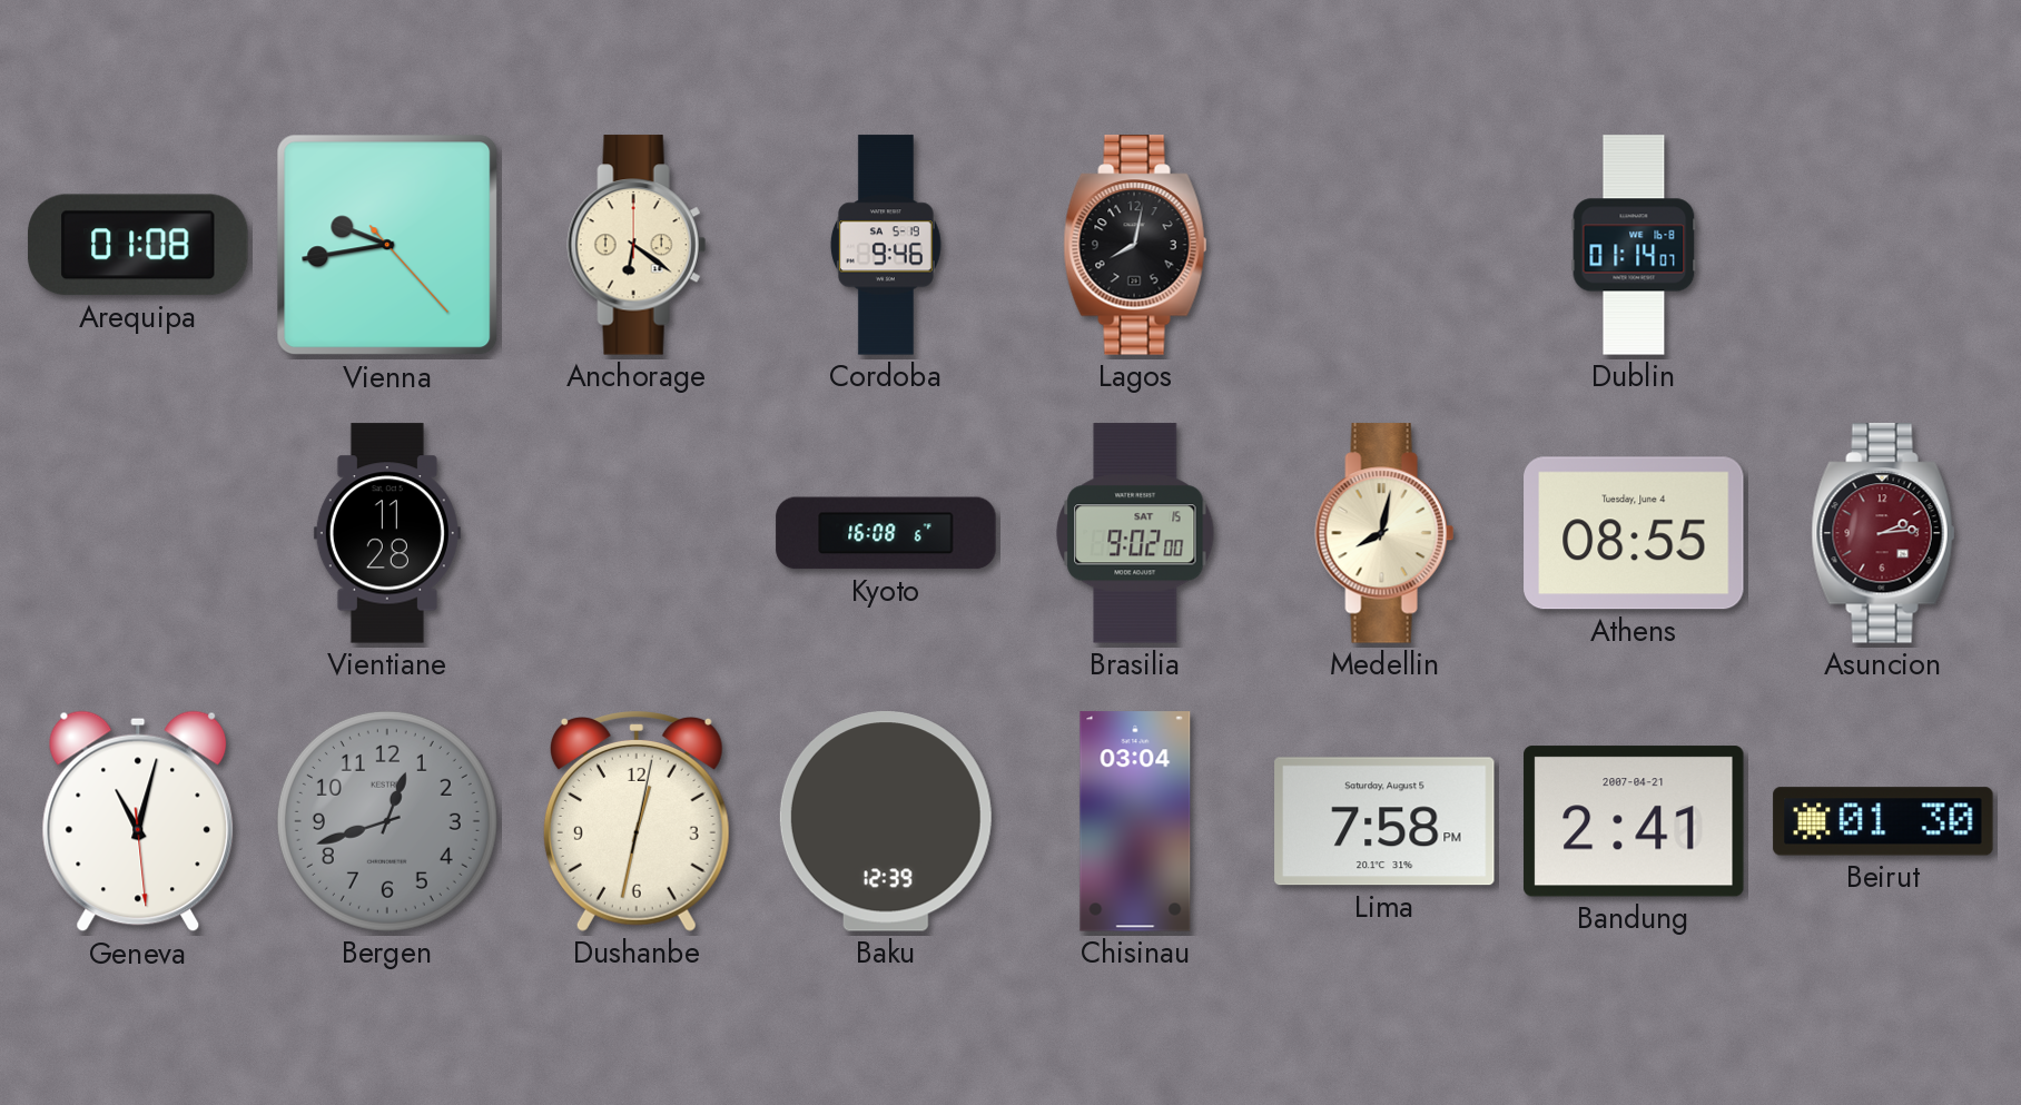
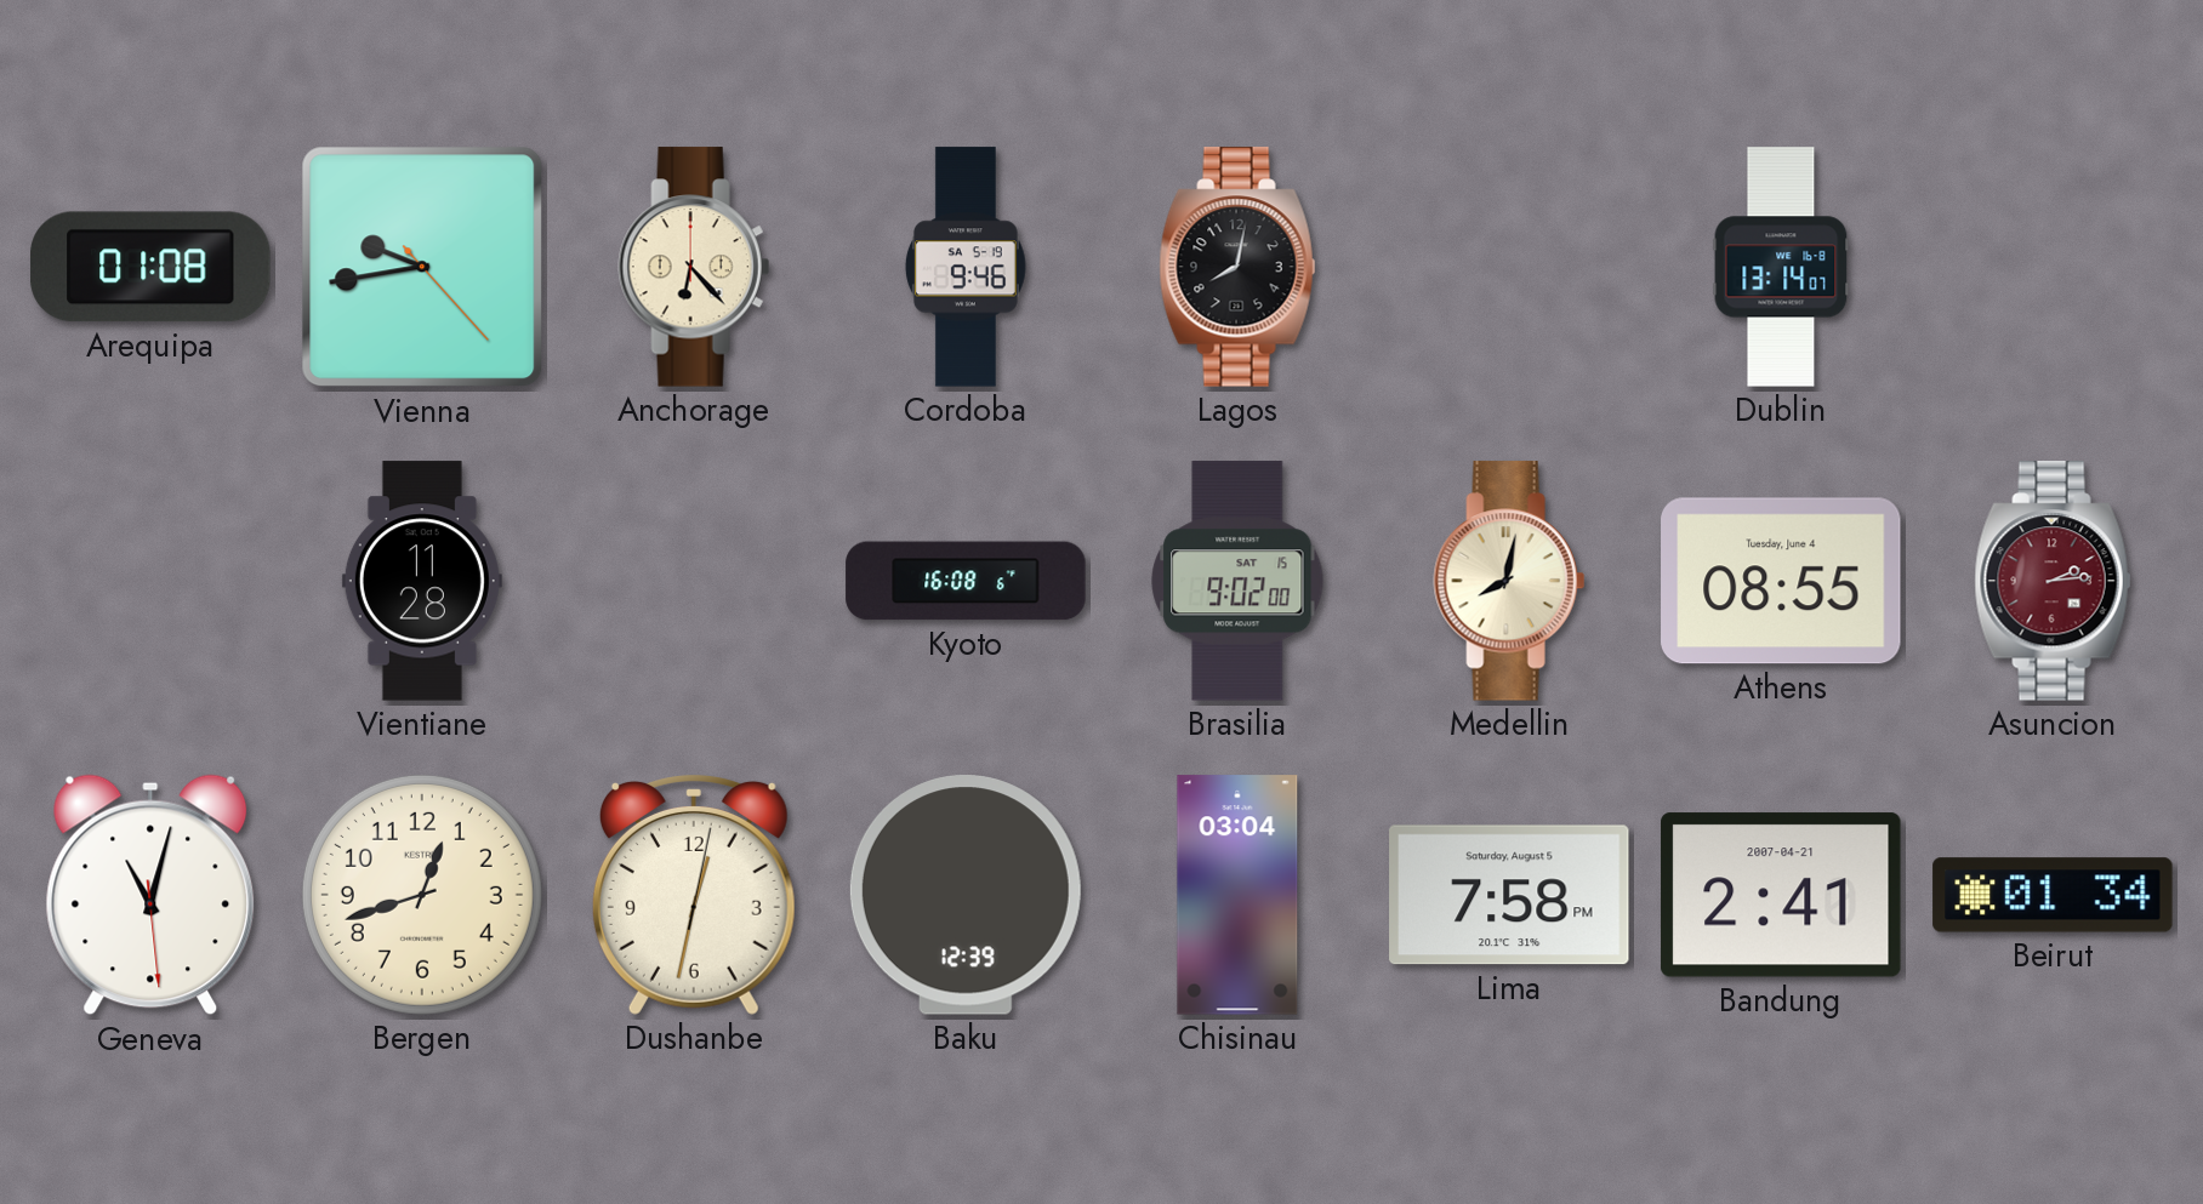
Anchorage: 6:21 -> 6:23
Dublin: 01:14 -> 13:14
Bergen dial: grey -> cream
Beirut: 01:30 -> 01:34
